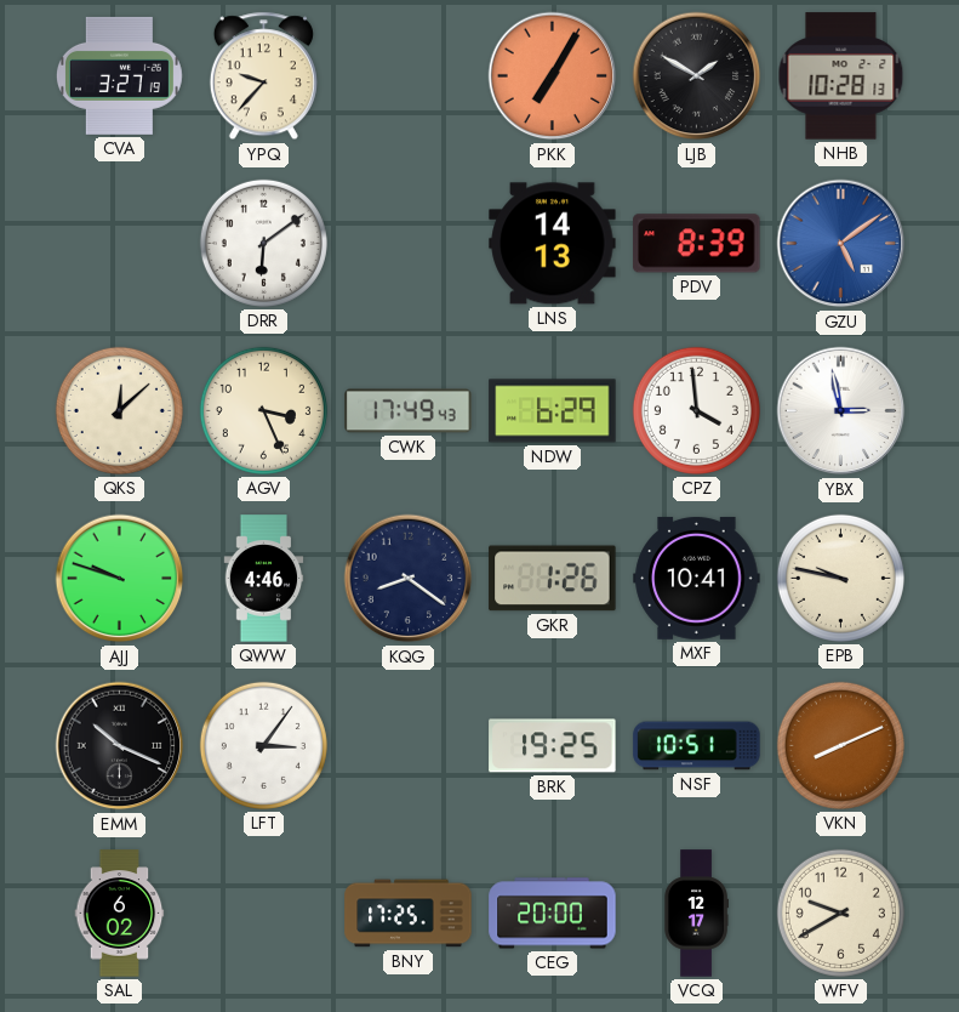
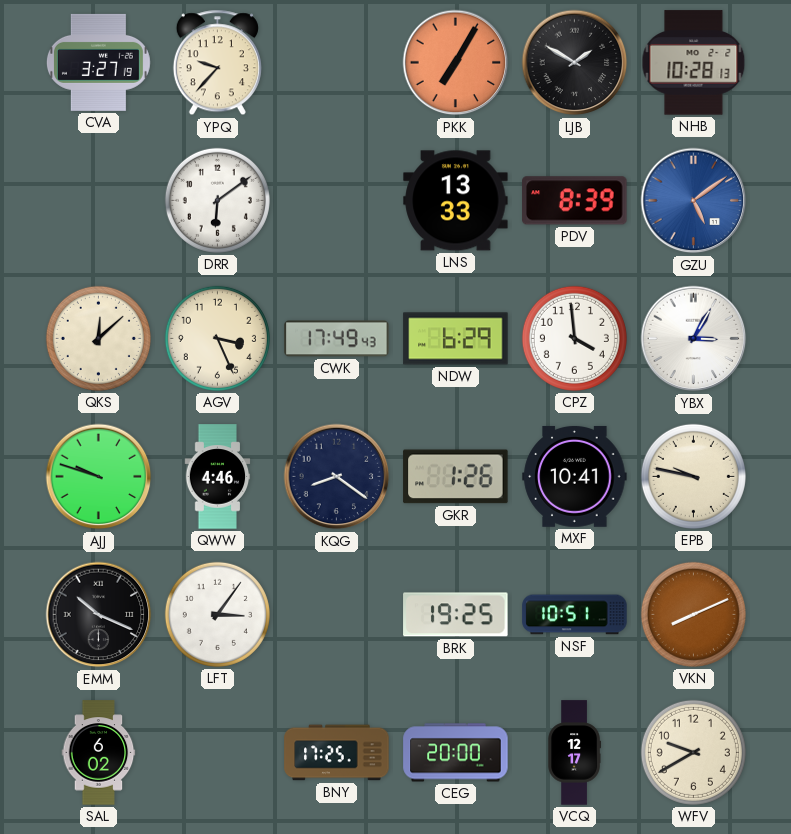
LNS: 14:13 -> 13:33
YBX: 2:58 -> 3:05
